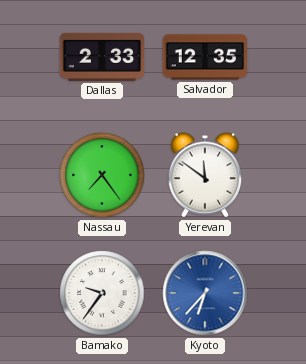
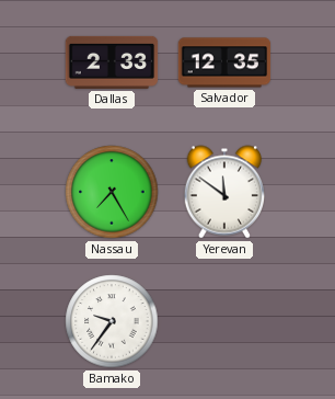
Nassau: 7:24 -> 7:25
Kyoto: 6:37 -> none
